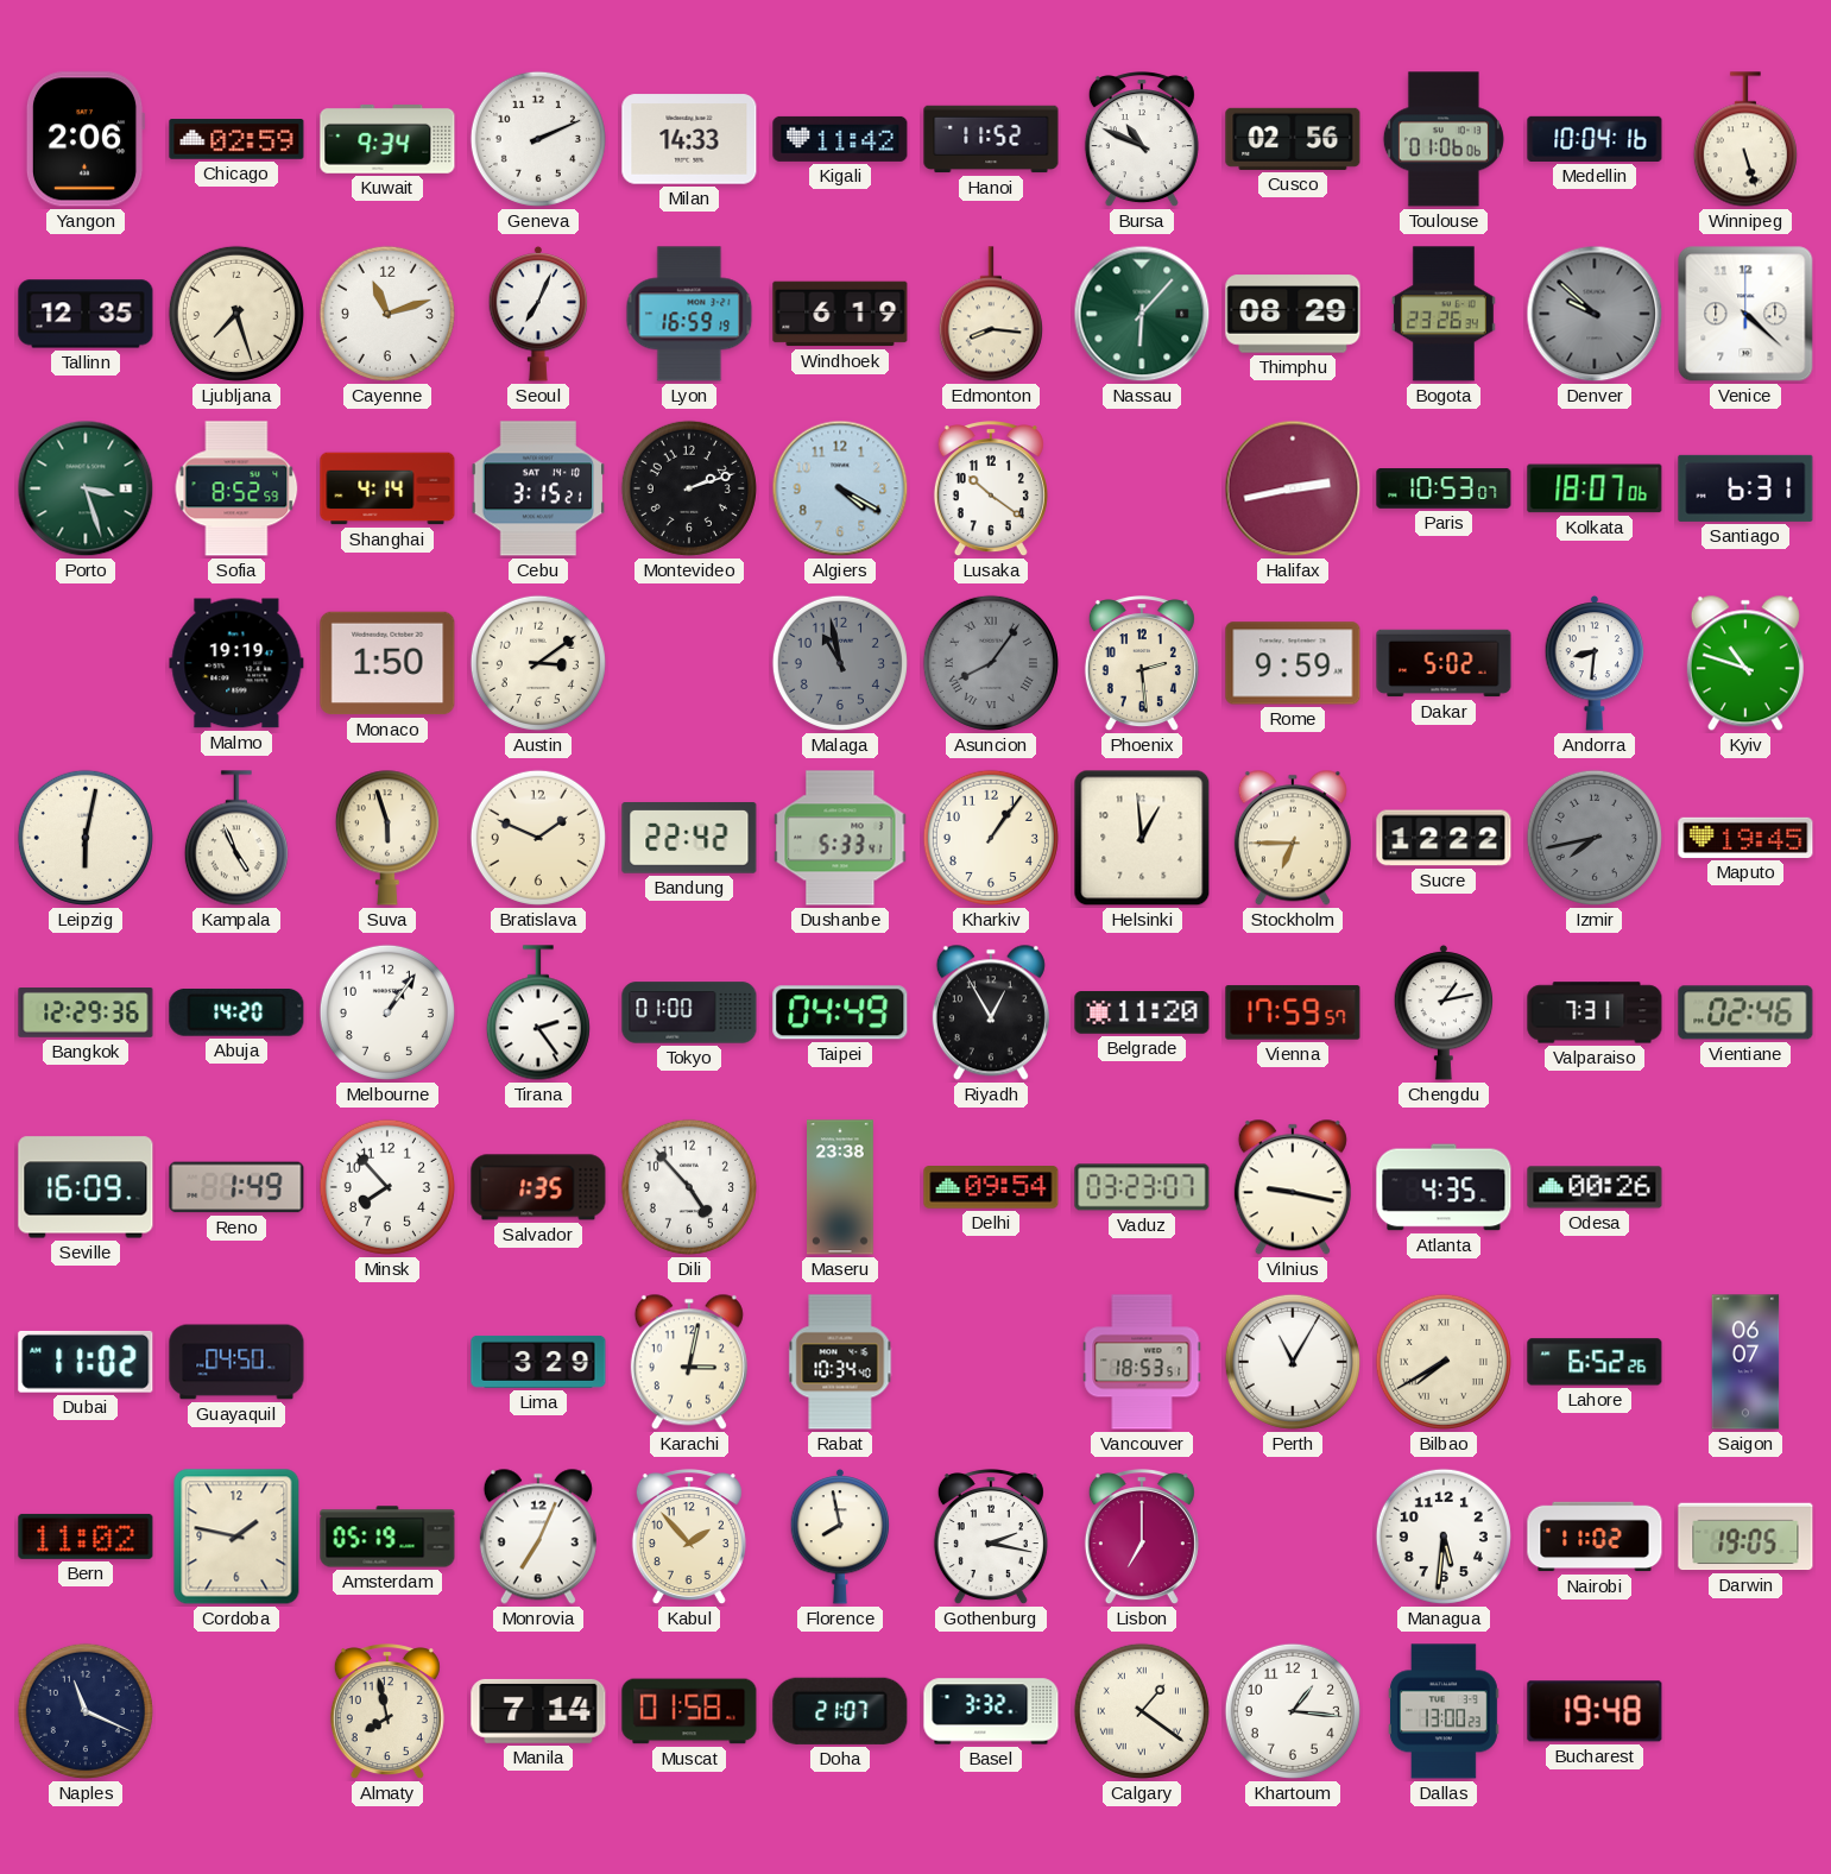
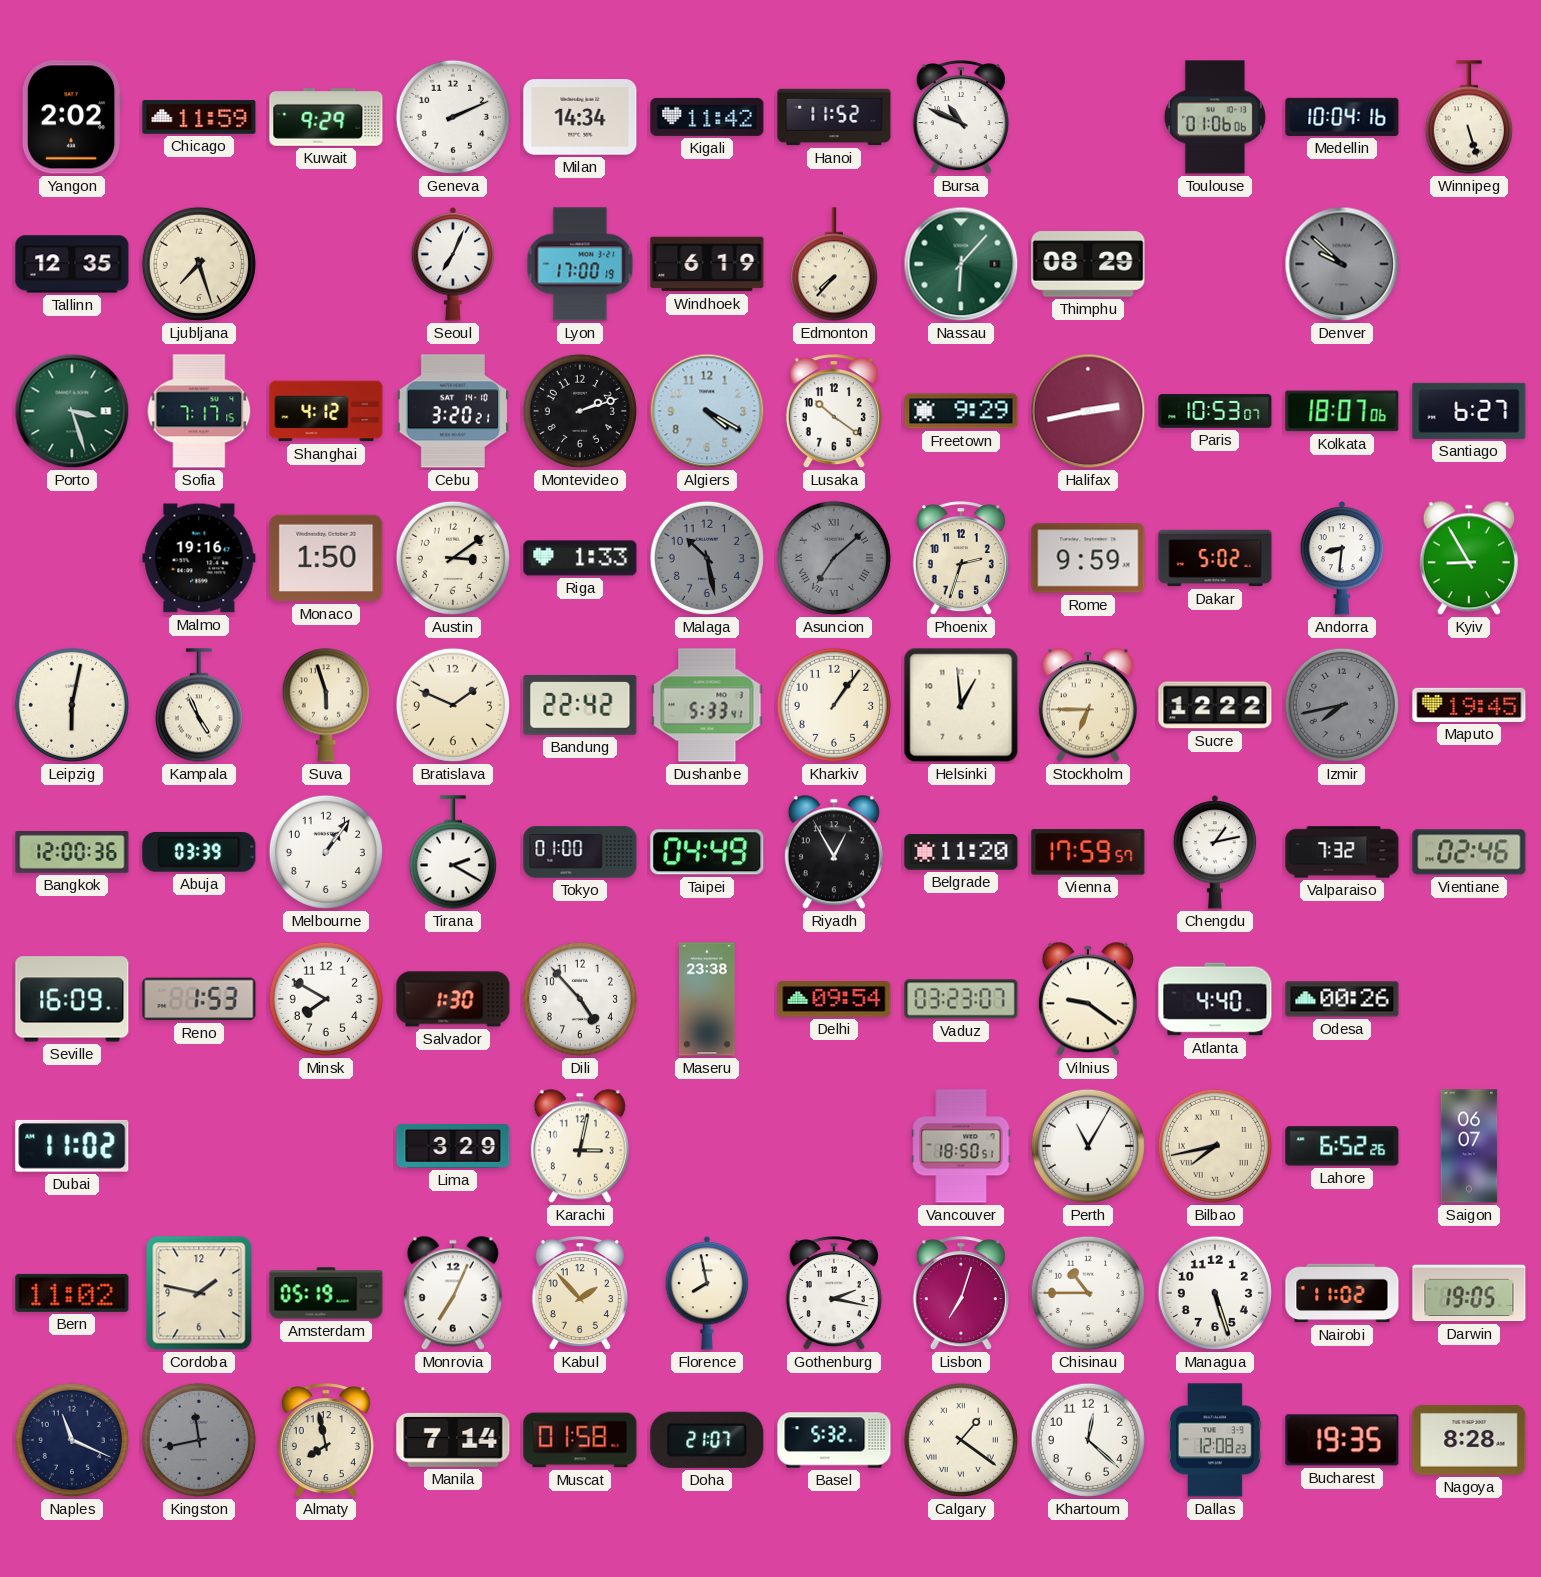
Yangon: 2:06 -> 2:02
Chicago: 02:59 -> 11:59
Kuwait: 9:34 -> 9:29
Milan: 14:33 -> 14:34
Cusco: 02:56 -> none
Cayenne: 11:12 -> none
Lyon: 16:59 -> 17:00
Edmonton: 8:16 -> 7:37
Bogota: 23:26 -> none
Venice: 4:22 -> none
Sofia: 8:52 -> 7:17
Shanghai: 4:14 -> 4:12
Cebu: 3:15 -> 3:20
Freetown: none -> 9:29
Santiago: 6:31 -> 6:27
Malmo: 19:19 -> 19:16
Riga: none -> 1:33
Malaga: 10:58 -> 10:28
Asuncion: 8:06 -> 7:08
Phoenix: 2:29 -> 2:33
Kyiv: 10:48 -> 8:55
Bangkok: 12:29 -> 12:00
Abuja: 14:20 -> 03:39
Tirana: 2:24 -> 2:20
Valparaiso: 7:31 -> 7:32
Reno: 1:49 -> 1:53
Minsk: 7:53 -> 7:50
Salvador: 1:35 -> 1:30
Vilnius: 9:17 -> 9:21
Atlanta: 4:35 -> 4:40
Guayaquil: 04:50 -> none
Rabat: 10:34 -> none
Vancouver: 18:53 -> 18:50
Bilbao: 7:40 -> 7:43
Lisbon: 7:00 -> 7:03
Chisinau: none -> 10:45
Managua: 5:31 -> 5:27
Kingston: none -> 11:43
Basel: 3:32 -> 5:32
Khartoum: 1:16 -> 12:22
Dallas: 13:00 -> 12:08
Bucharest: 19:48 -> 19:35
Nagoya: none -> 8:28
